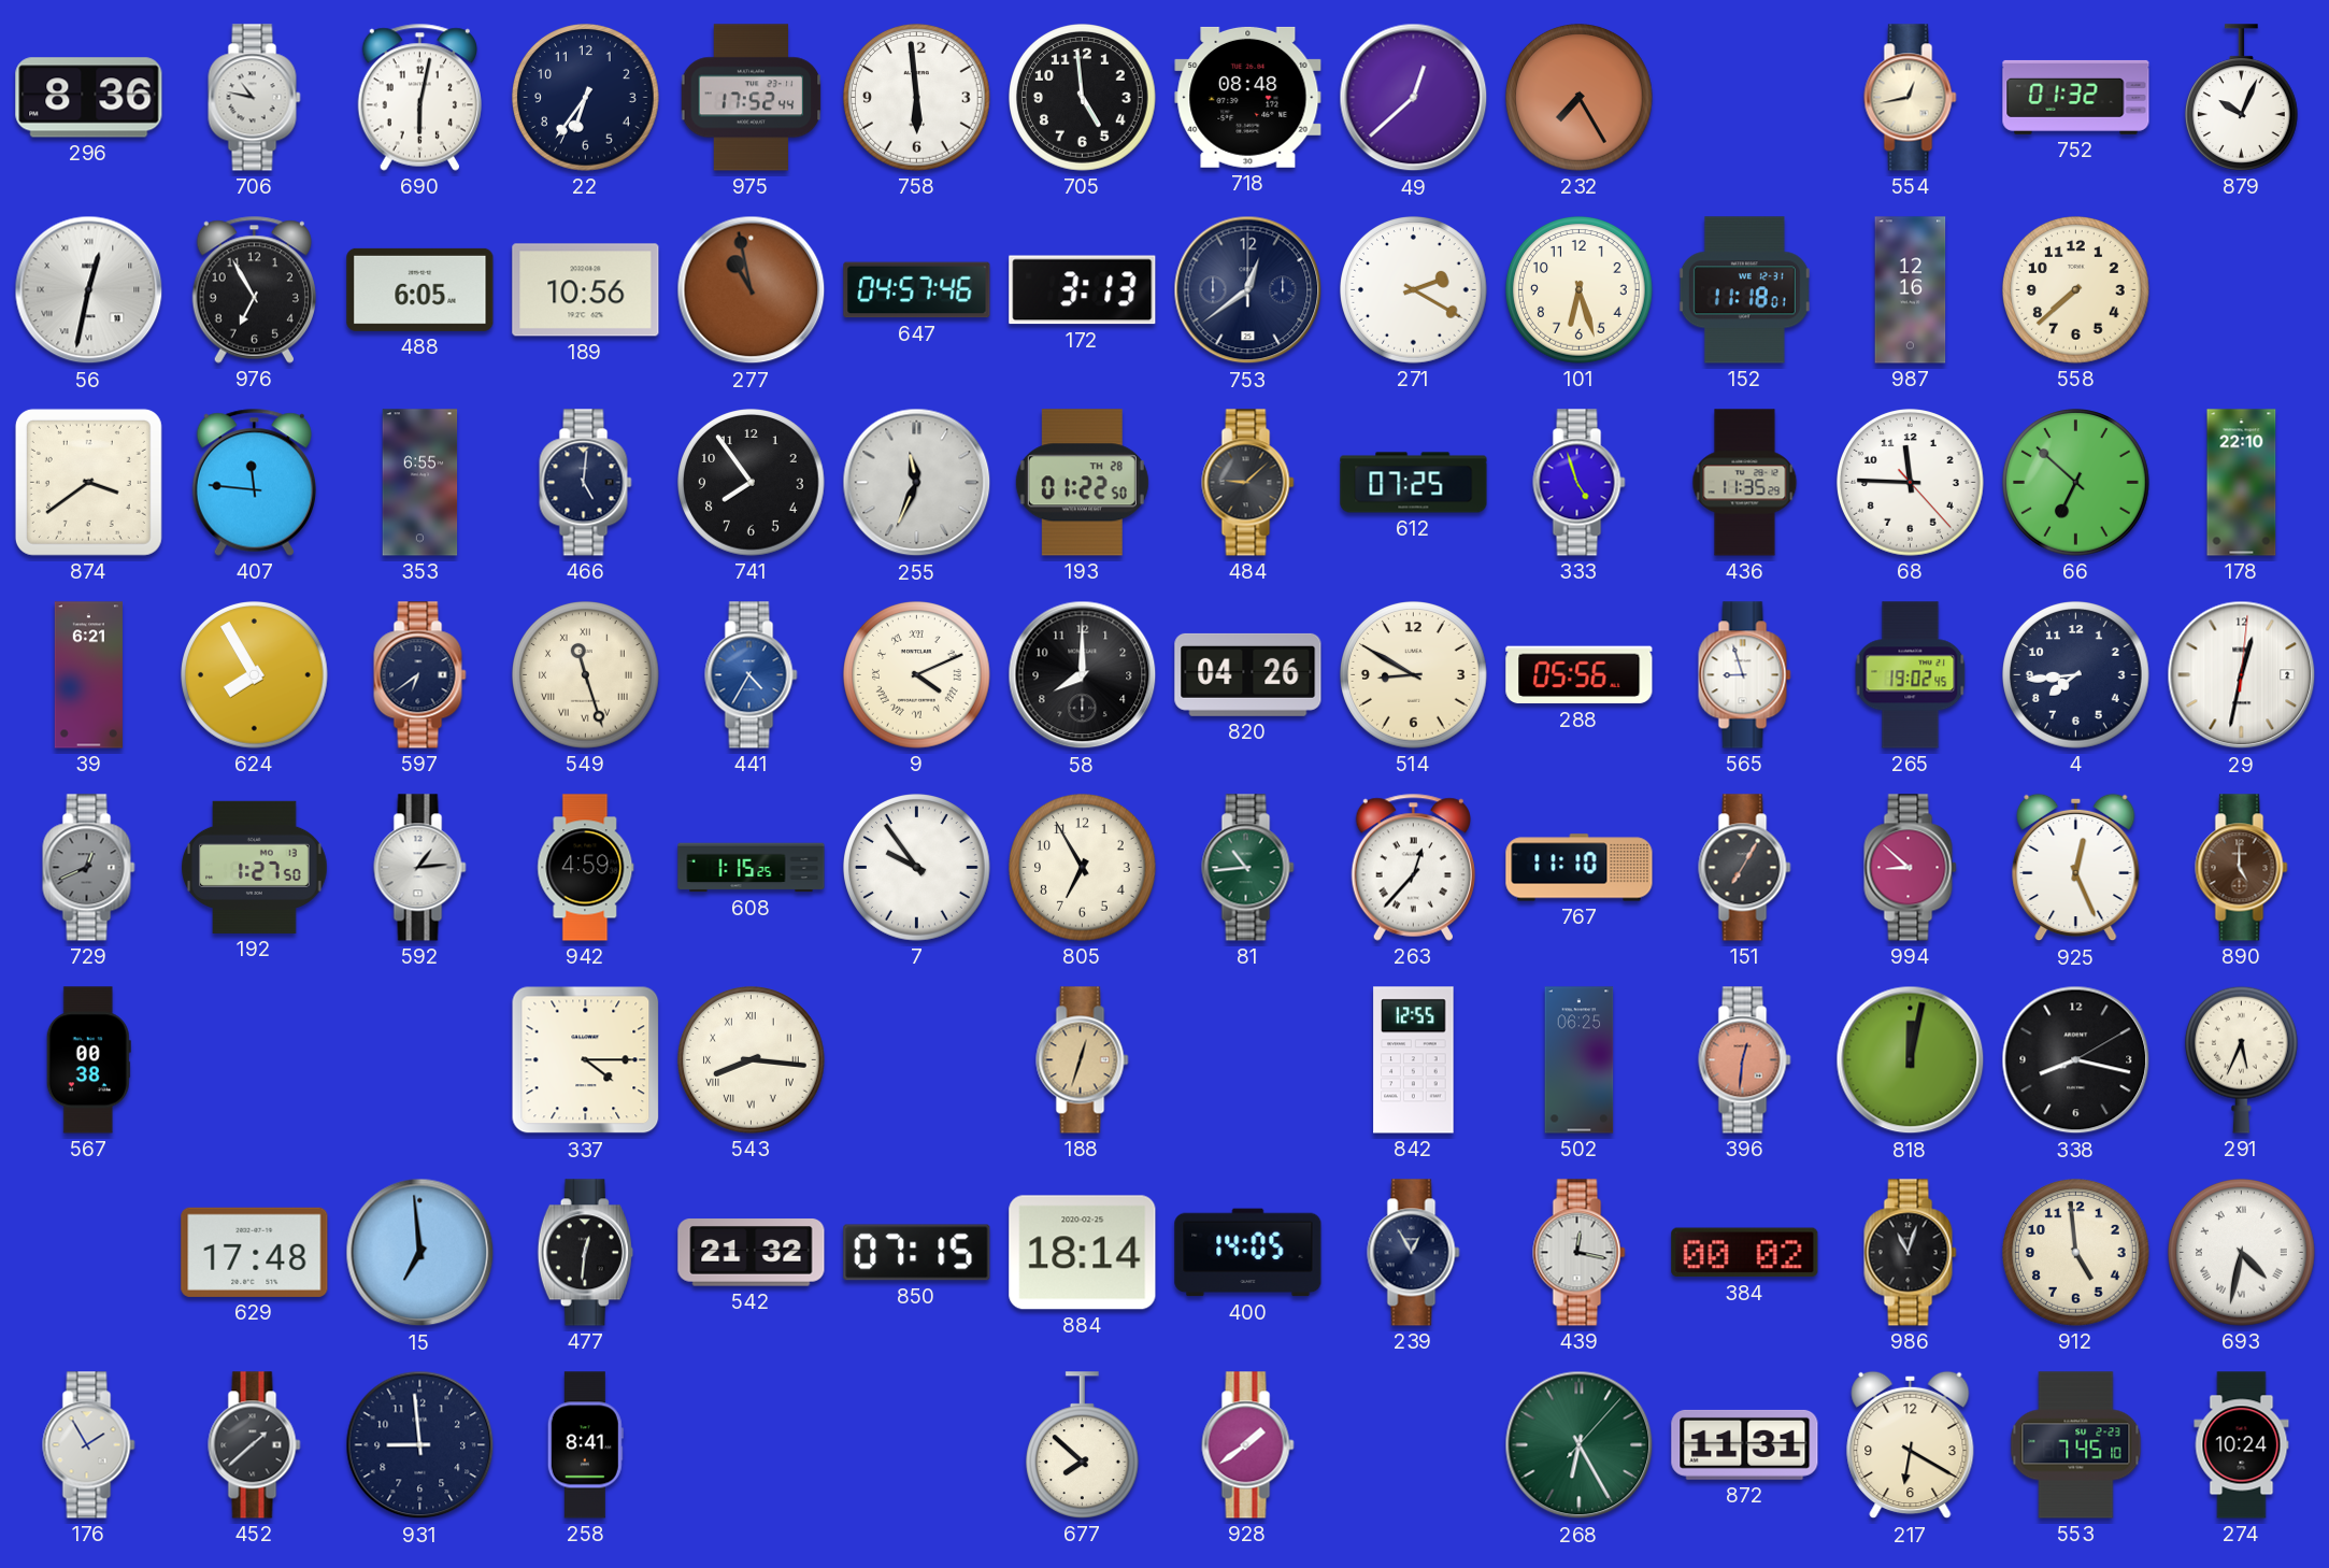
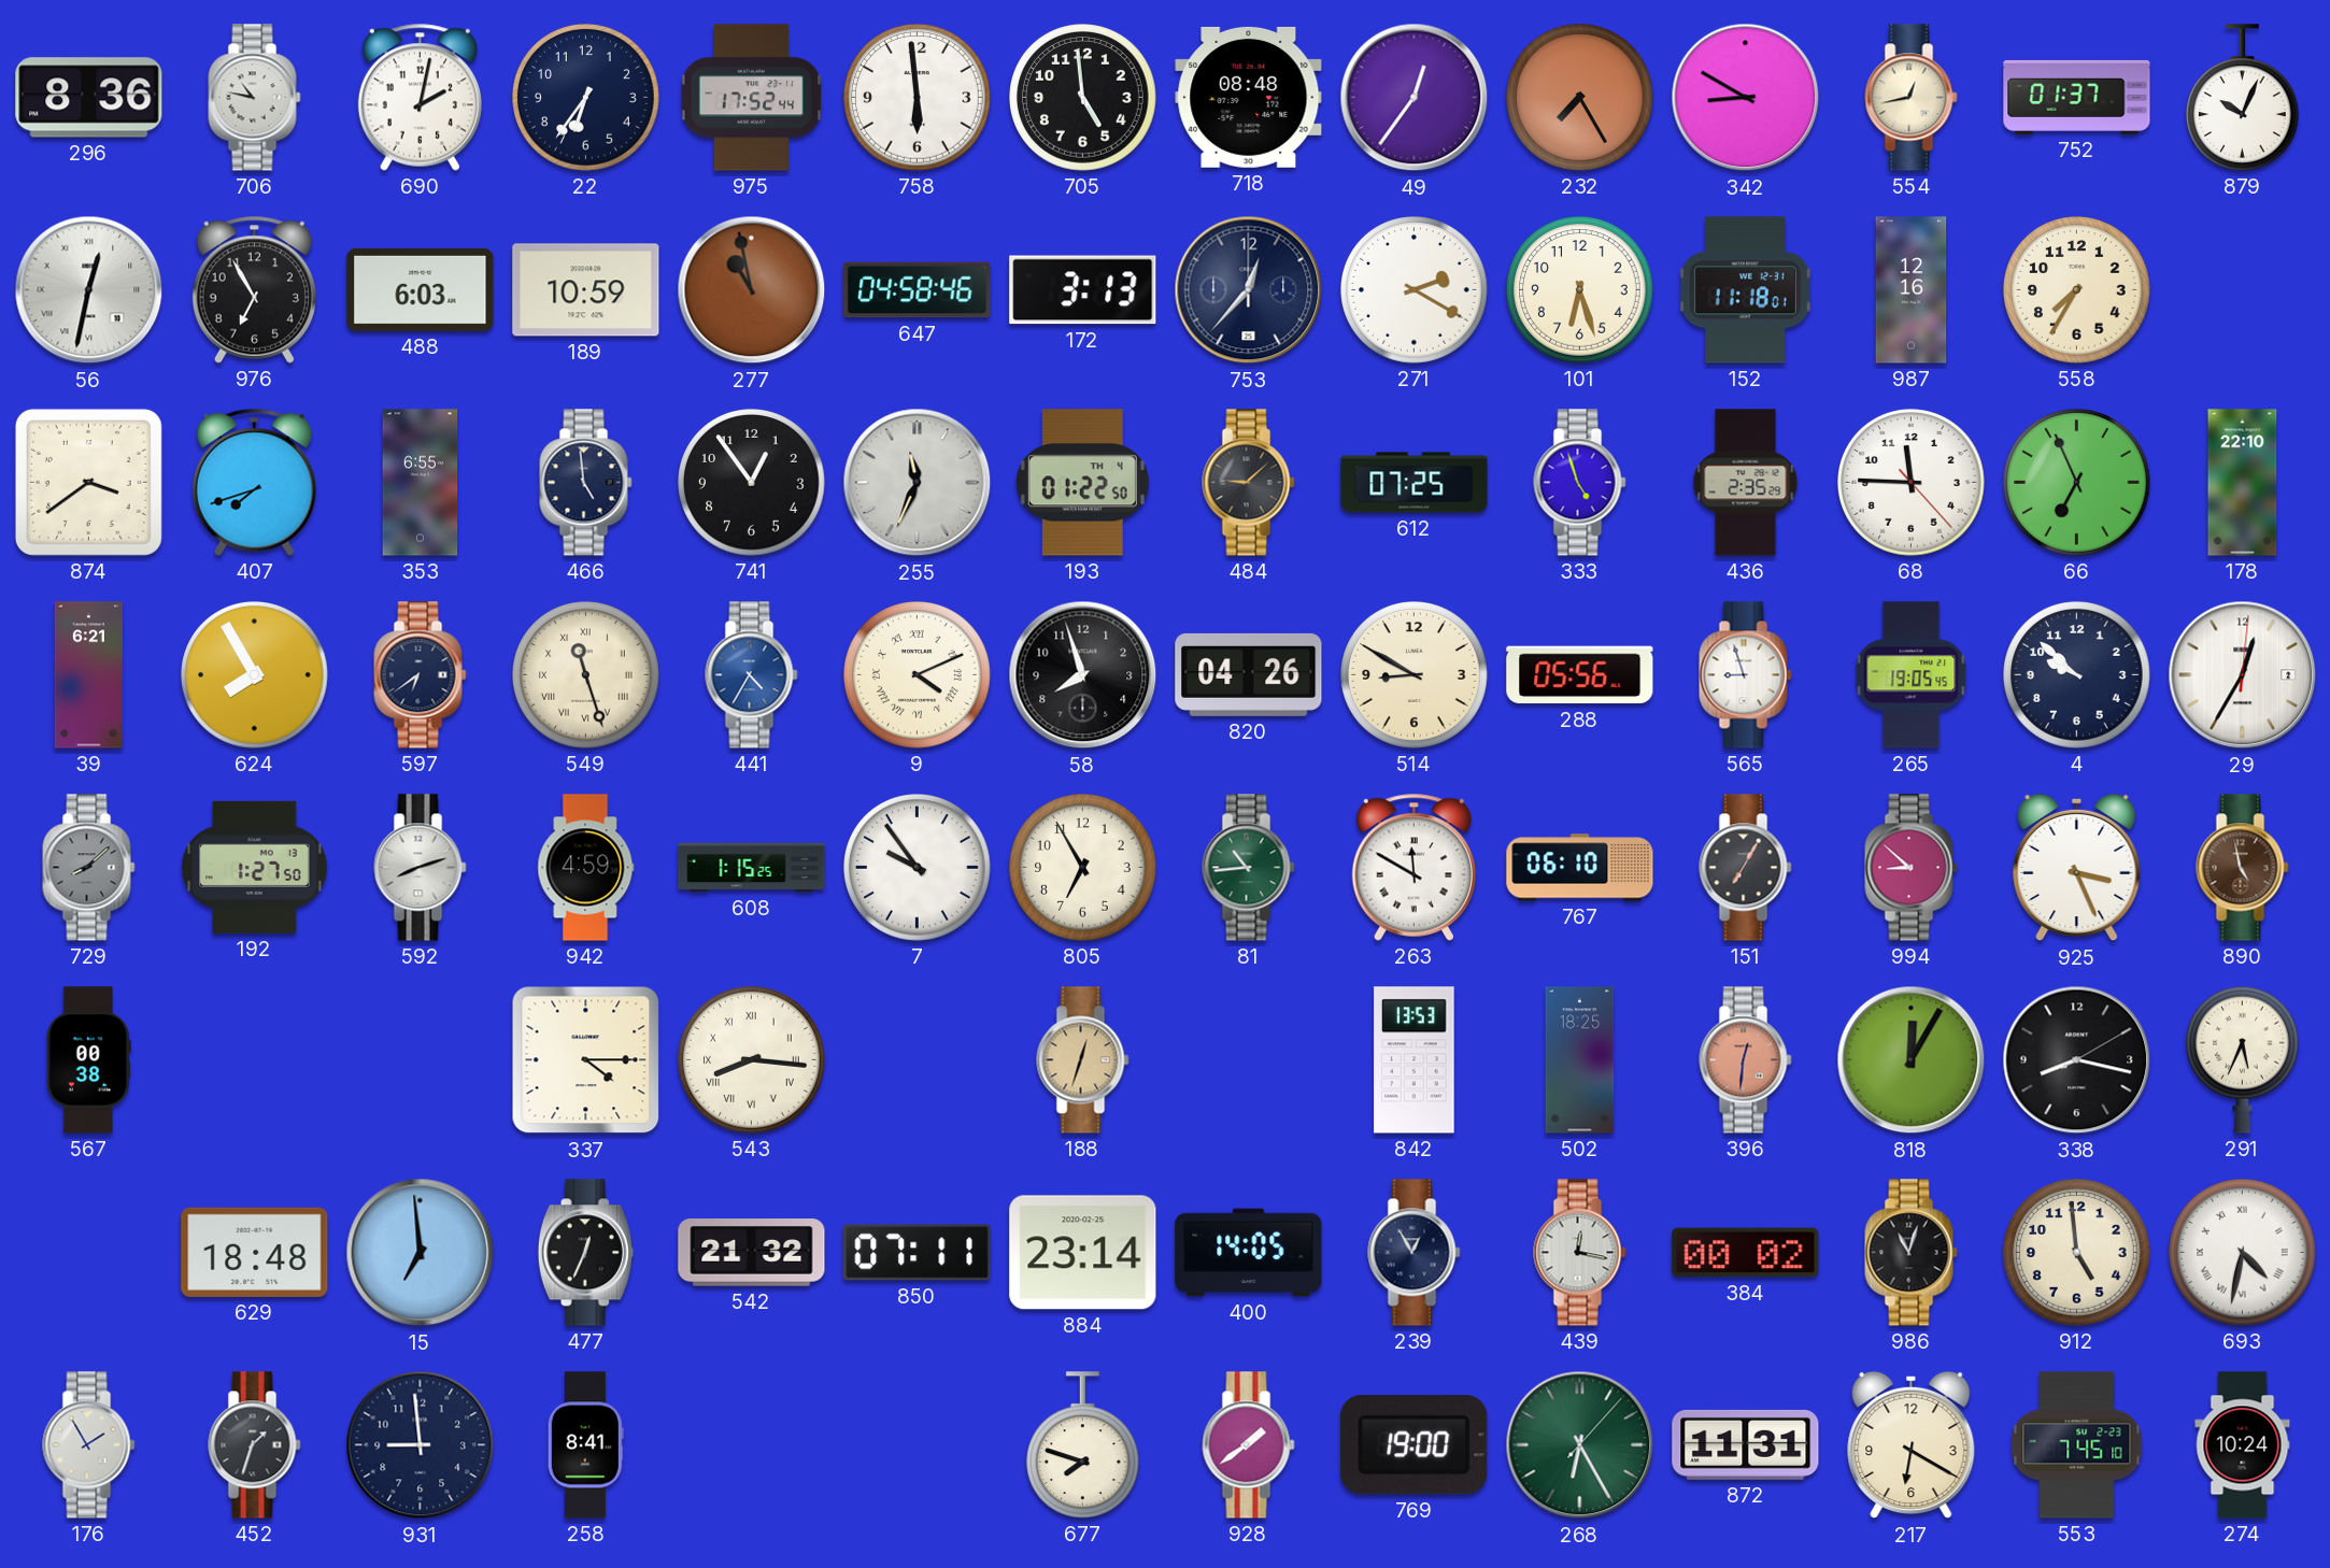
690: 6:02 -> 2:02
49: 12:38 -> 12:36
342: none -> 8:50
752: 01:32 -> 01:37
488: 6:05 -> 6:03
189: 10:56 -> 10:59
647: 04:57 -> 04:58
753: 12:39 -> 12:37
558: 7:38 -> 7:35
407: 11:46 -> 7:42
466: 5:01 -> 4:59
741: 7:54 -> 12:54
193 date: TH 28 -> TH 4
436: 11:35 -> 2:35
66: 6:52 -> 6:56
58: 8:00 -> 7:57
265: 19:02 -> 19:05
4: 7:44 -> 9:52
29: 12:32 -> 12:35
729: 12:41 -> 8:08
592: 1:14 -> 8:12
263: 12:37 -> 11:50
767: 11:10 -> 06:10
925: 12:26 -> 3:26
890: 5:00 -> 4:58
842: 12:55 -> 13:53
502: 06:25 -> 18:25
818: 12:02 -> 12:05
629: 17:48 -> 18:48
477: 12:31 -> 12:34
850: 07:15 -> 07:11
884: 18:14 -> 23:14
452: 1:38 -> 1:33
677: 7:52 -> 7:48
769: none -> 19:00
